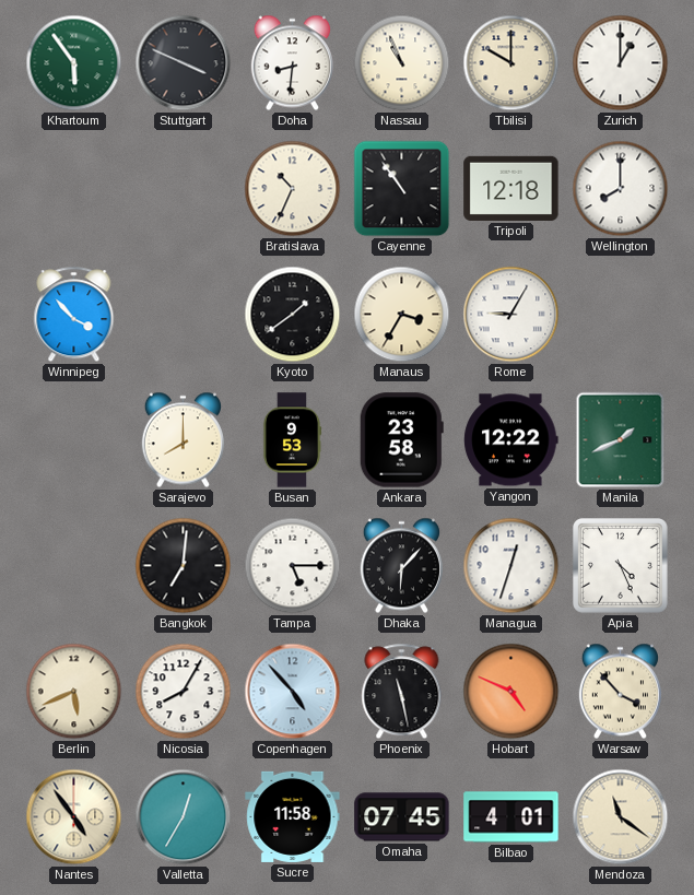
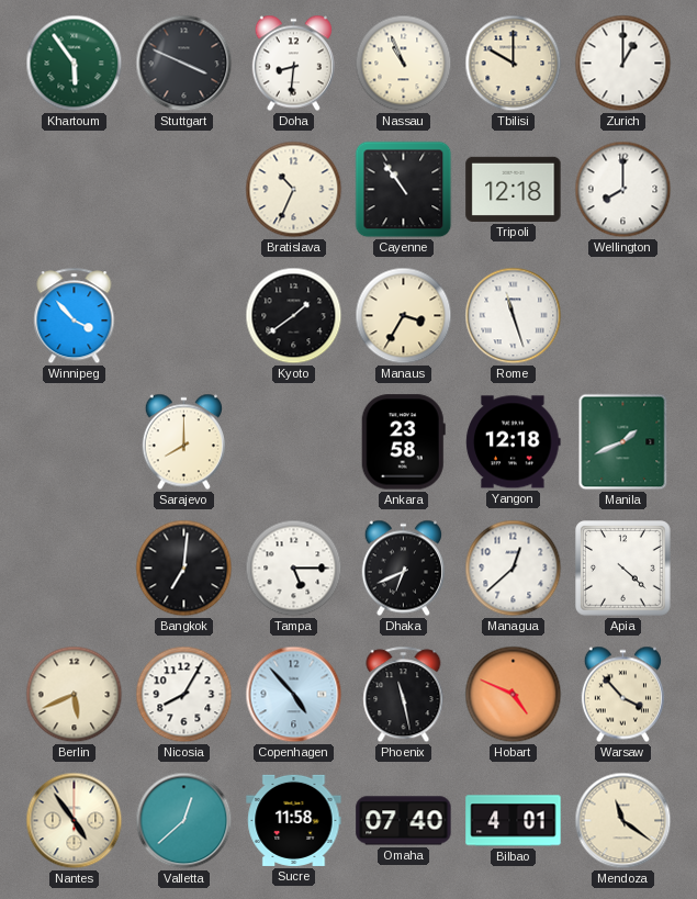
Rome: 9:05 -> 11:27
Busan: 9:53 -> none
Yangon: 12:22 -> 12:18
Dhaka: 6:07 -> 6:41
Managua: 12:33 -> 12:38
Apia: 4:26 -> 4:22
Valletta: 12:35 -> 12:38
Omaha: 07:45 -> 07:40
